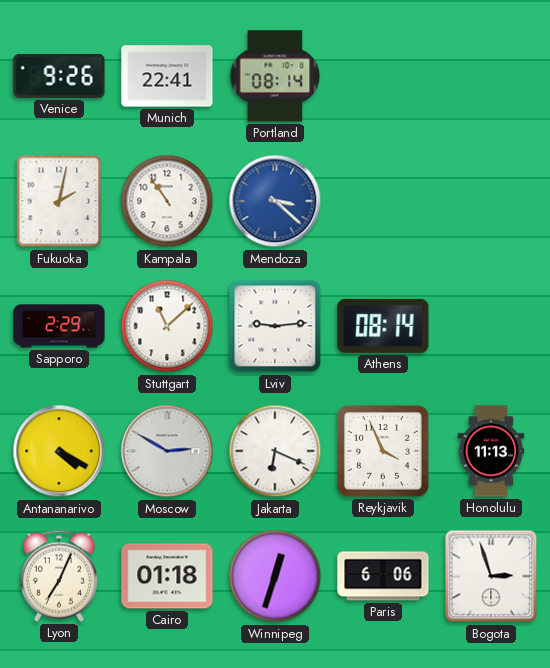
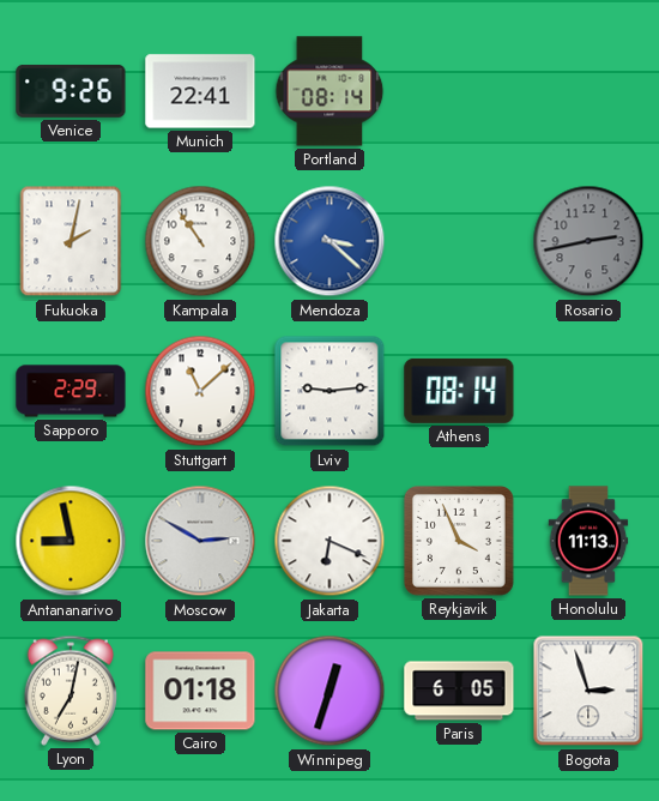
Rosario: none -> 2:43
Antananarivo: 4:20 -> 8:58
Lyon: 7:04 -> 7:02
Paris: 6:06 -> 6:05
